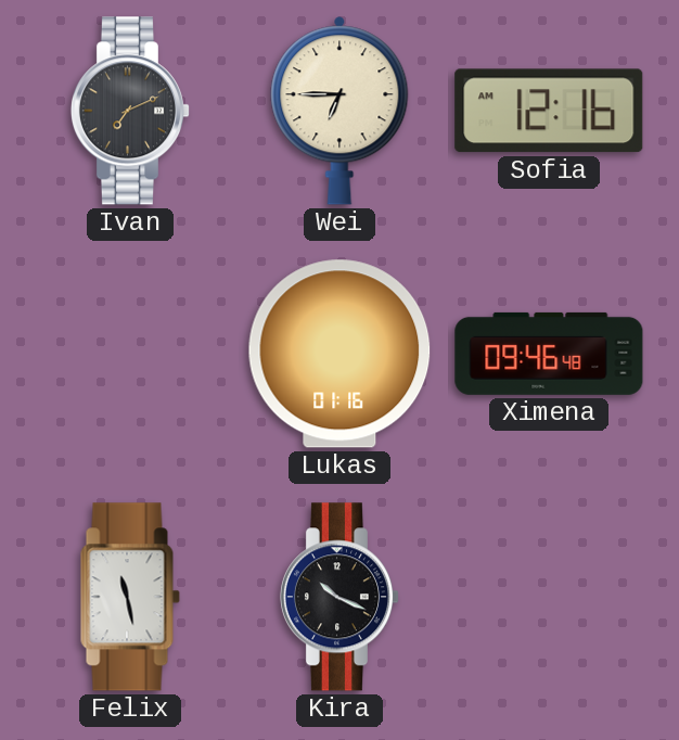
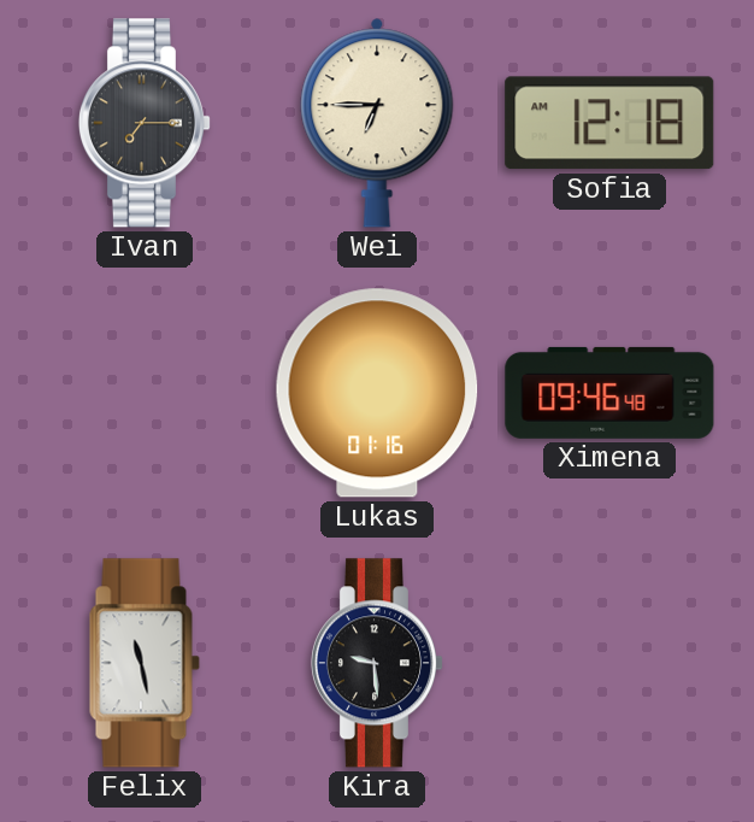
Ivan: 7:11 -> 7:15
Sofia: 12:16 -> 12:18
Kira: 10:19 -> 9:29
